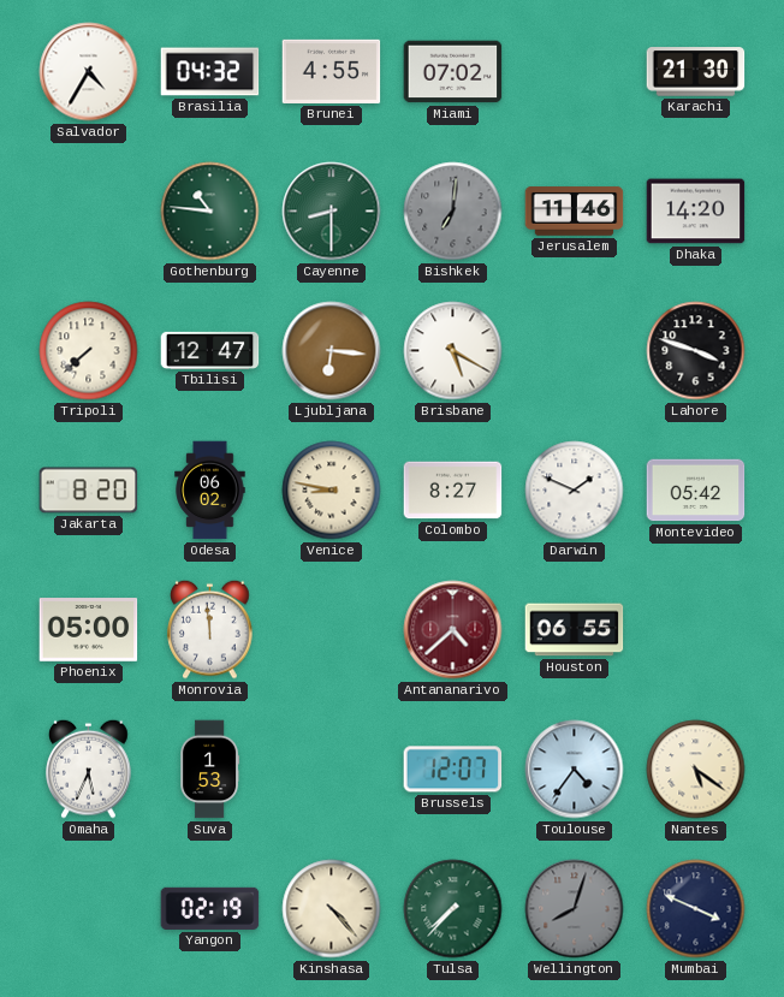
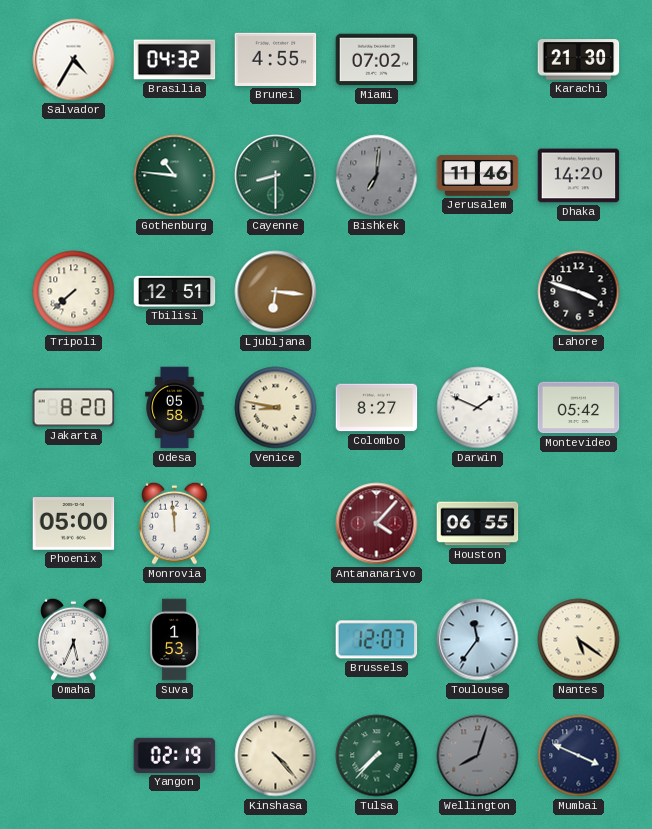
Tbilisi: 12:47 -> 12:51
Brisbane: 5:20 -> none
Odesa: 06:02 -> 05:58
Antananarivo: 4:38 -> 4:07
Toulouse: 4:36 -> 11:36
